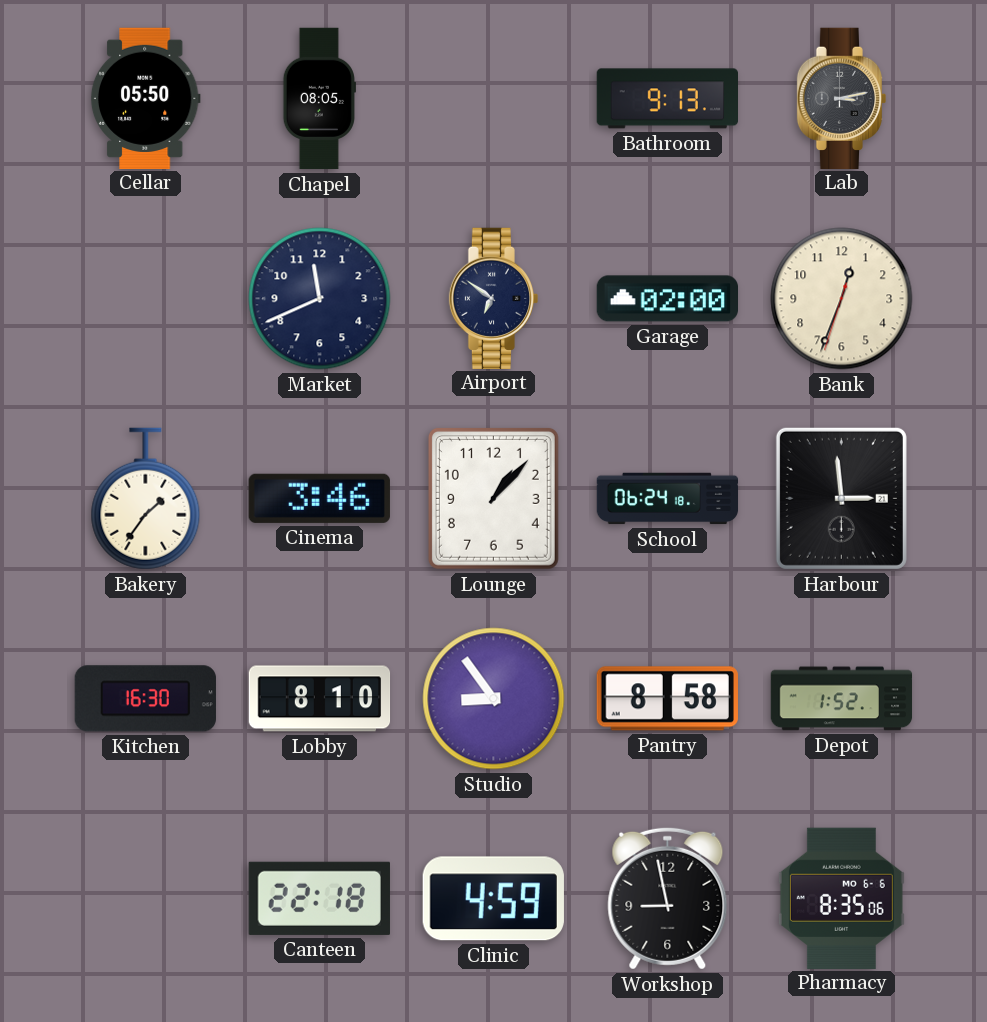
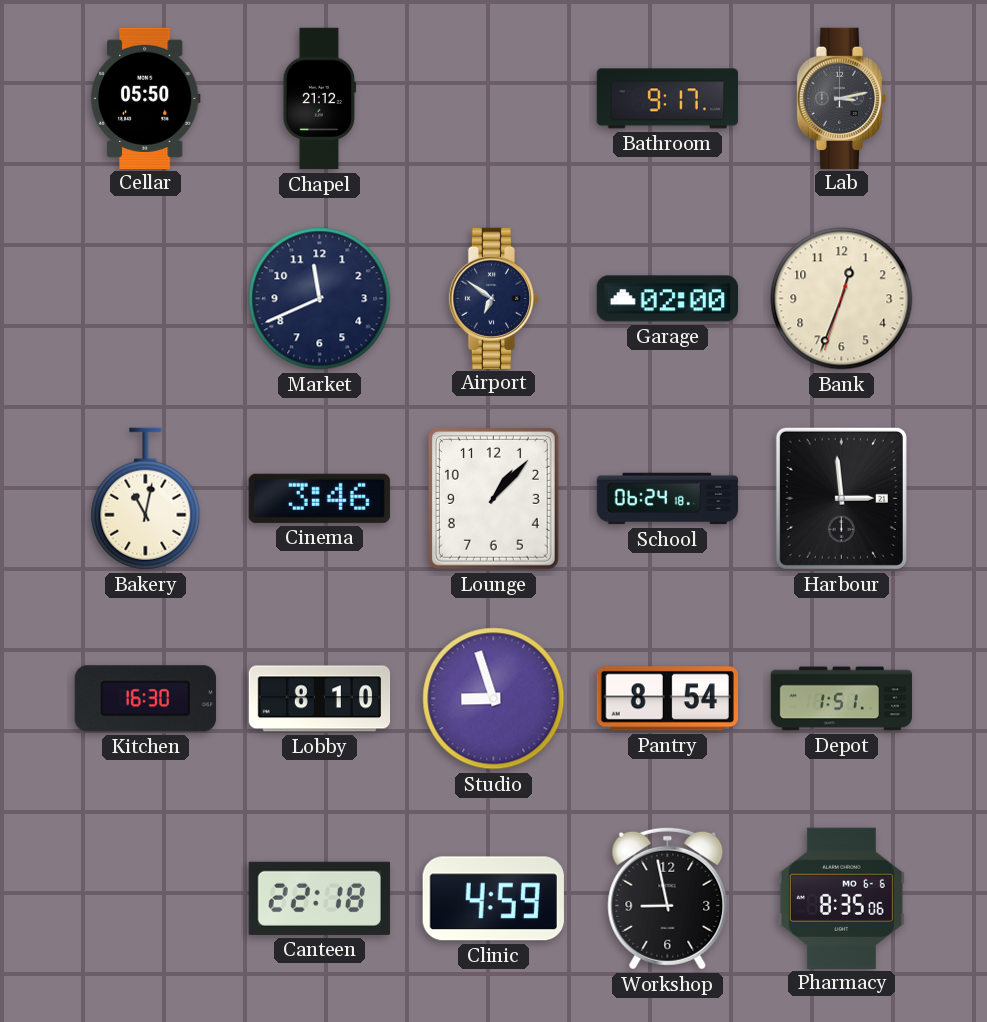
Chapel: 08:05 -> 21:12
Bathroom: 9:13 -> 9:17
Bakery: 1:36 -> 11:02
Studio: 8:54 -> 8:57
Pantry: 8:58 -> 8:54
Depot: 1:52 -> 1:51
